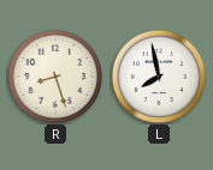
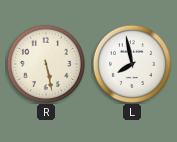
R: 8:27 -> 5:28
